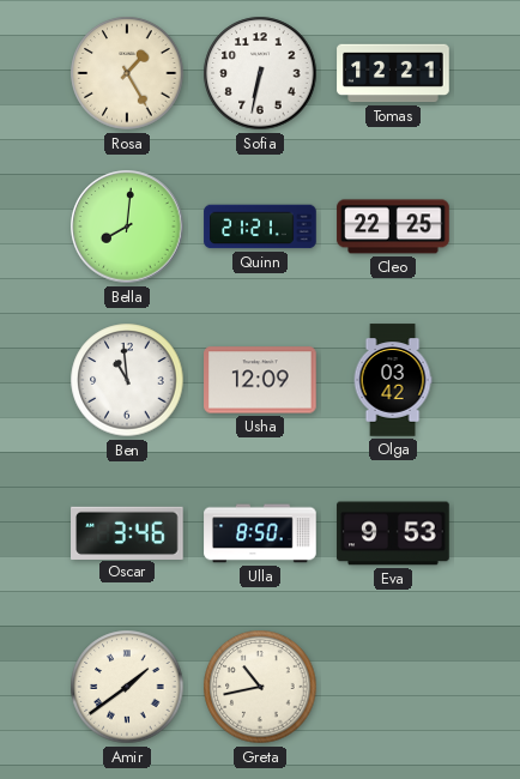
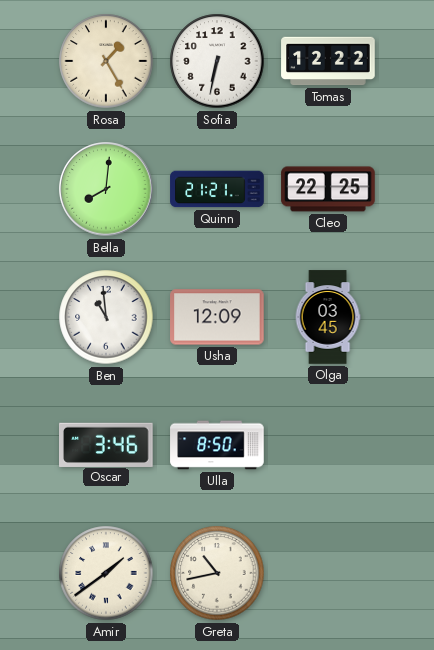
Tomas: 12:21 -> 12:22
Olga: 03:42 -> 03:45
Eva: 9:53 -> none
